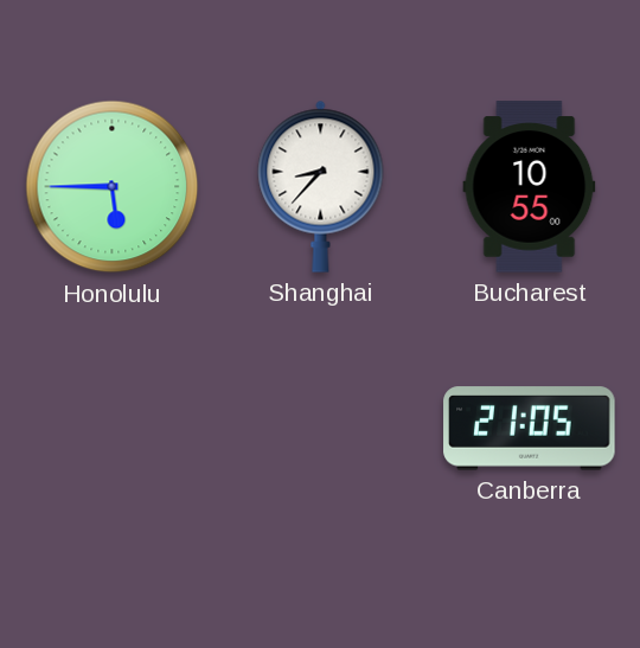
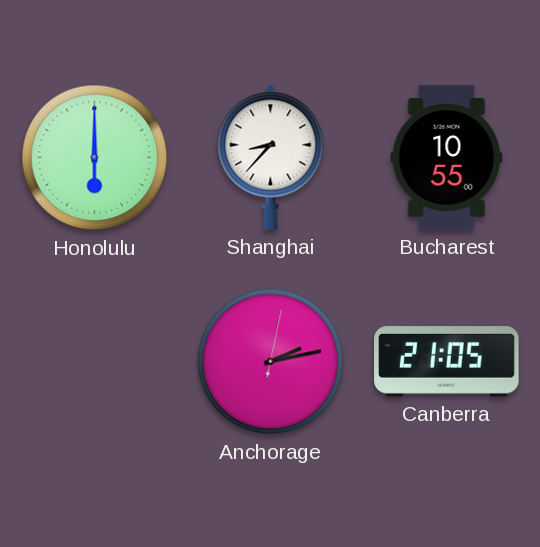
Honolulu: 5:45 -> 6:00
Anchorage: none -> 2:13
